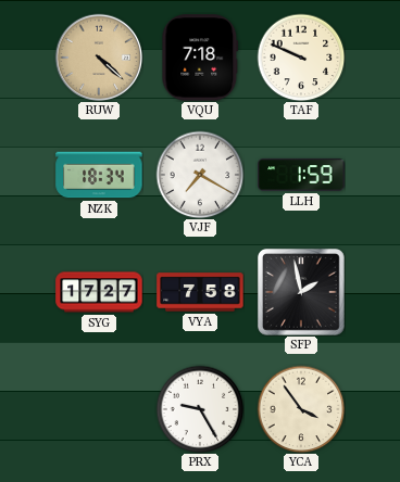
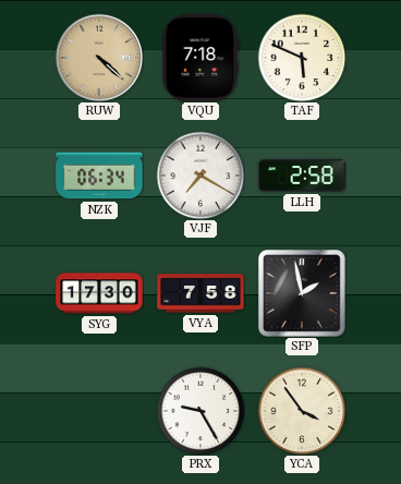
TAF: 9:49 -> 5:49
NZK: 18:34 -> 06:34
LLH: 1:59 -> 2:58
SYG: 17:27 -> 17:30
